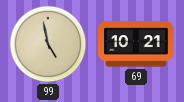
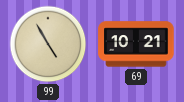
99: 4:58 -> 4:55
